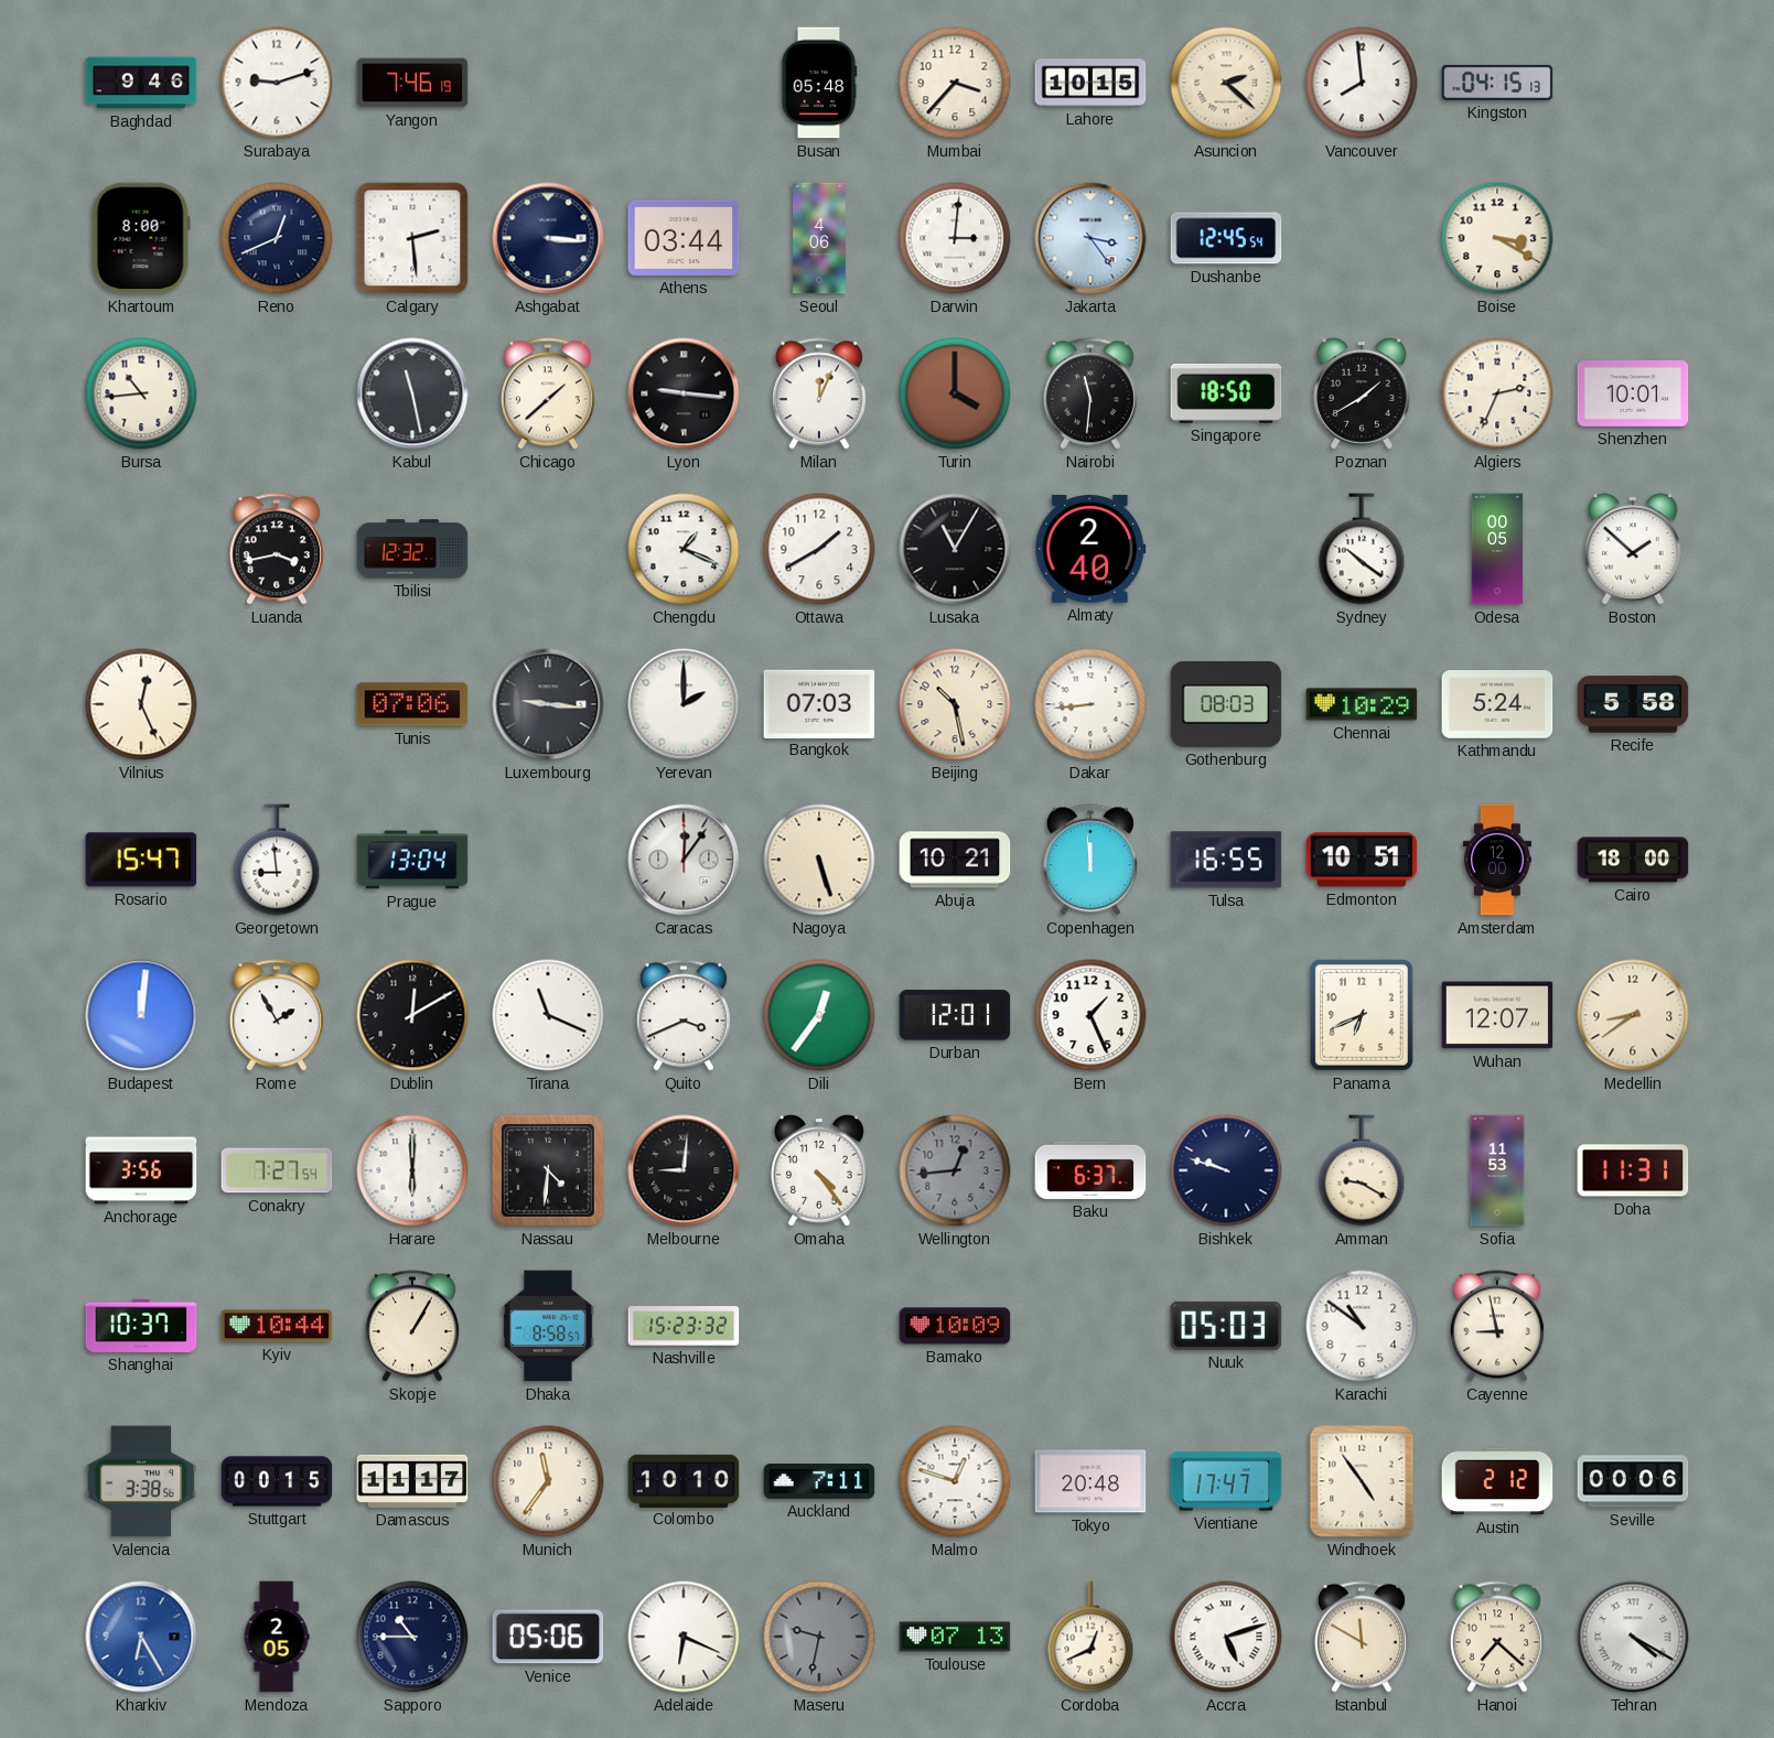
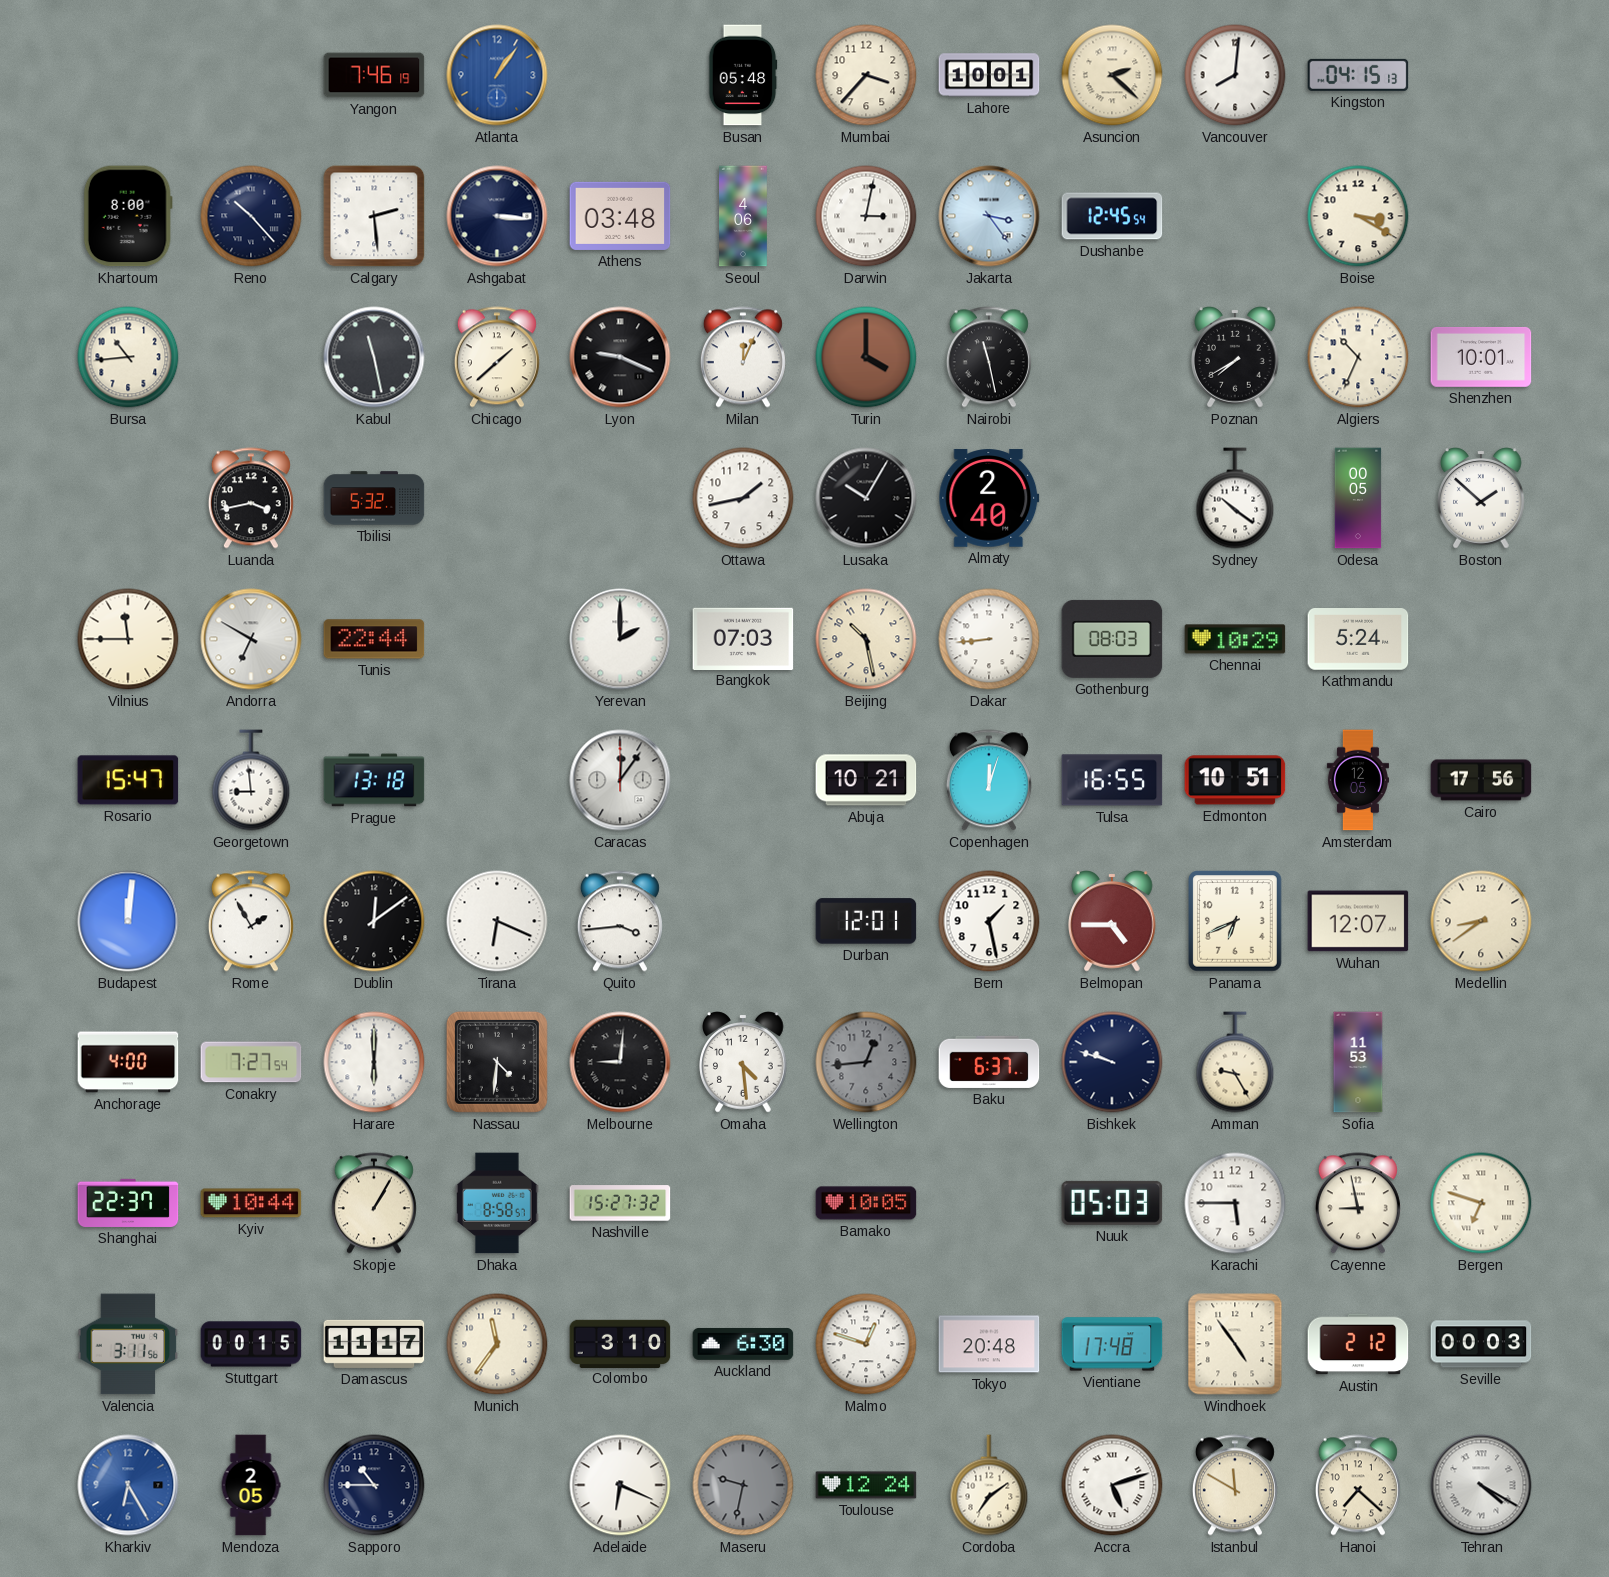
Baghdad: 9:46 -> none
Surabaya: 9:12 -> none
Atlanta: none -> 1:06
Lahore: 10:15 -> 10:01
Vancouver: 7:59 -> 8:01
Reno: 12:41 -> 10:23
Athens: 03:44 -> 03:48
Darwin: 3:01 -> 3:02
Lyon: 9:16 -> 9:19
Nairobi: 11:31 -> 11:28
Singapore: 18:50 -> none
Poznan: 1:40 -> 7:40
Algiers: 2:34 -> 10:34
Tbilisi: 12:32 -> 5:32
Chengdu: 1:19 -> none
Ottawa: 1:40 -> 1:43
Lusaka: 11:05 -> 10:05
Vilnius: 12:26 -> 11:45
Andorra: none -> 6:50
Tunis: 07:06 -> 22:44
Luxembourg: 9:16 -> none
Recife: 5:58 -> none
Prague: 13:04 -> 13:18
Nagoya: 5:27 -> none
Copenhagen: 11:59 -> 12:03
Amsterdam: 12:00 -> 12:05
Cairo: 18:00 -> 17:56
Dublin: 12:10 -> 12:09
Tirana: 11:19 -> 6:19
Quito: 3:41 -> 3:44
Dili: 12:36 -> none
Bern: 1:26 -> 1:28
Belmopan: none -> 4:45
Anchorage: 3:56 -> 4:00
Omaha: 4:24 -> 4:29
Amman: 9:20 -> 9:25
Doha: 11:31 -> none
Shanghai: 10:37 -> 22:37
Nashville: 15:23 -> 15:27
Bamako: 10:09 -> 10:05
Karachi: 10:51 -> 5:45
Bergen: none -> 6:48
Valencia: 3:38 -> 3:11
Colombo: 10:10 -> 3:10
Auckland: 7:11 -> 6:30
Vientiane: 17:47 -> 17:48
Seville: 00:06 -> 00:03
Venice: 05:06 -> none
Toulouse: 07:13 -> 12:24
Cordoba: 12:41 -> 7:09
